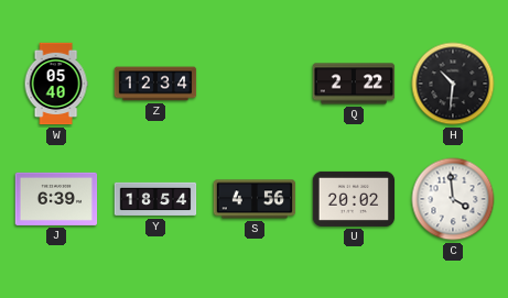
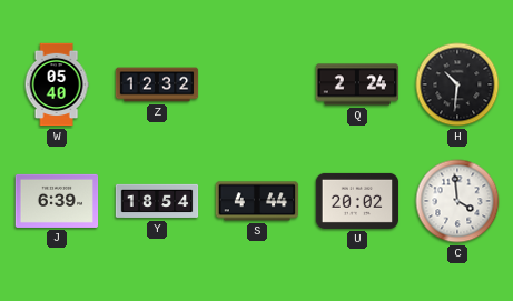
Z: 12:34 -> 12:32
Q: 2:22 -> 2:24
S: 4:56 -> 4:44
